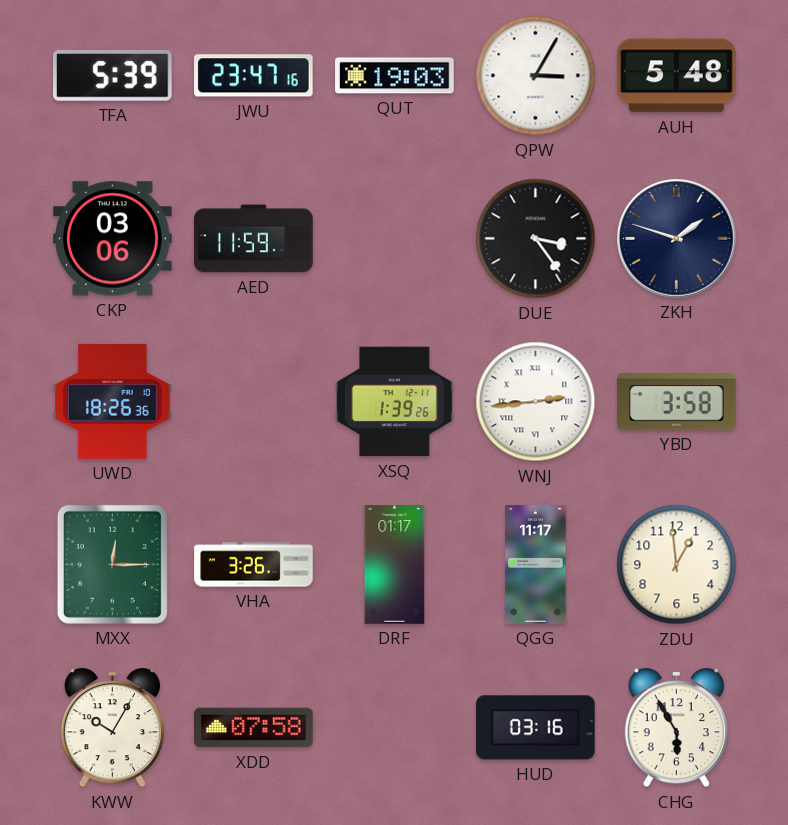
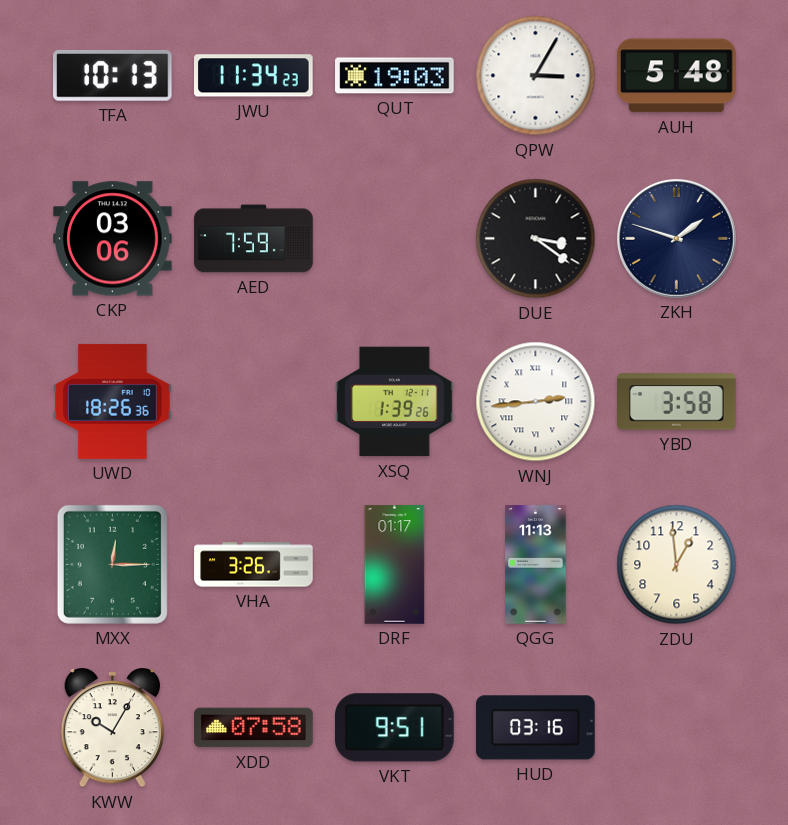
TFA: 5:39 -> 10:13
JWU: 23:47 -> 11:34
AED: 11:59 -> 7:59
DUE: 3:24 -> 3:21
QGG: 11:17 -> 11:13
VKT: none -> 9:51
CHG: 5:55 -> none
